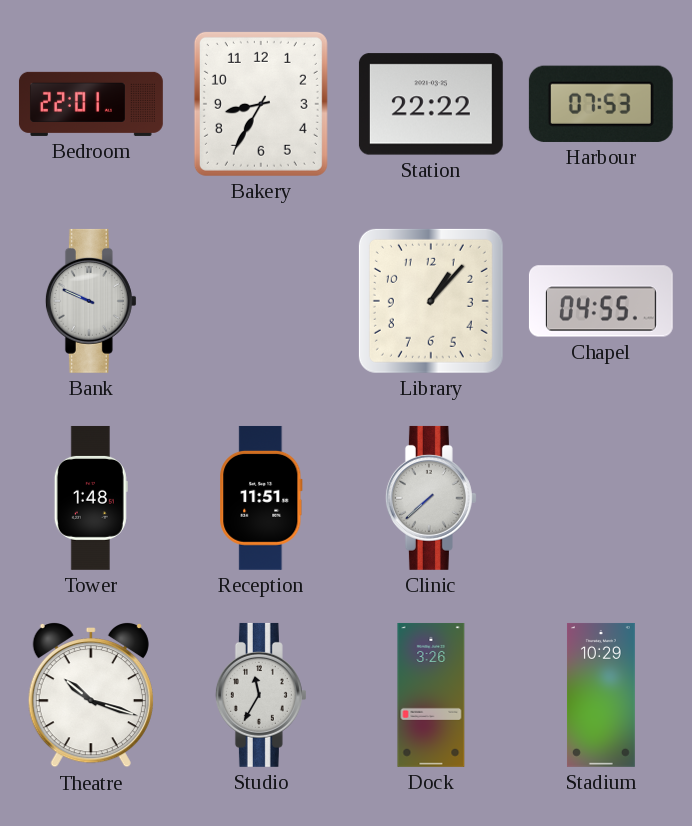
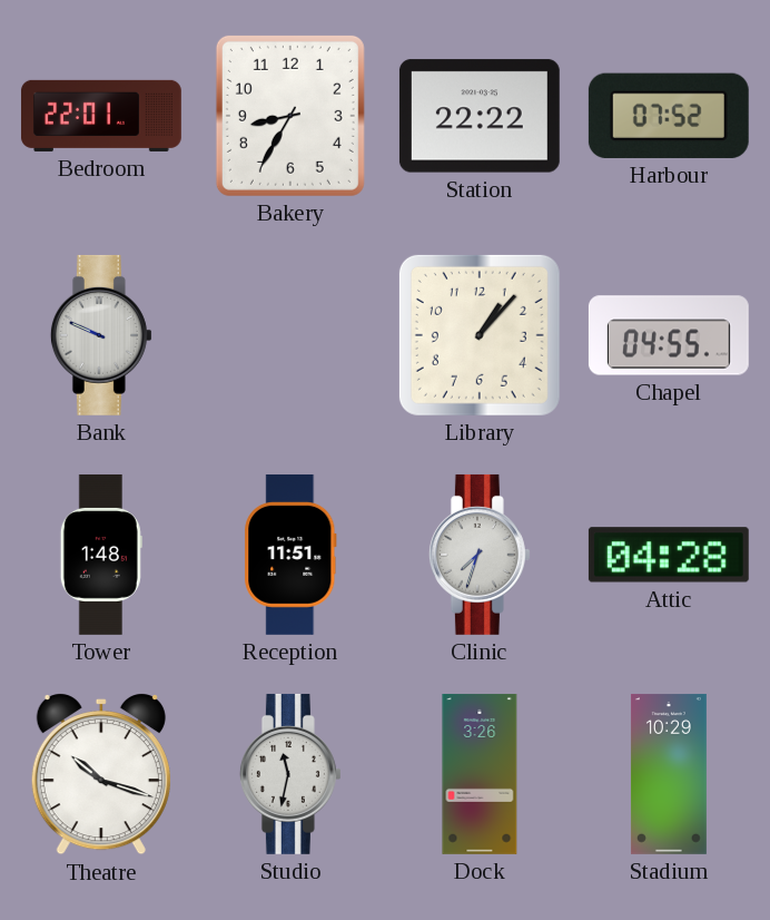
Harbour: 07:53 -> 07:52
Clinic: 7:38 -> 7:33
Attic: none -> 04:28
Studio: 11:35 -> 11:32
